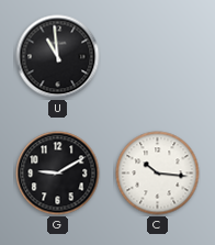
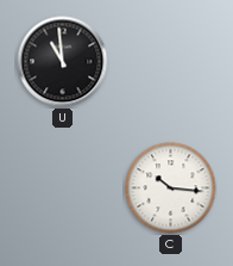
G: 9:10 -> none
